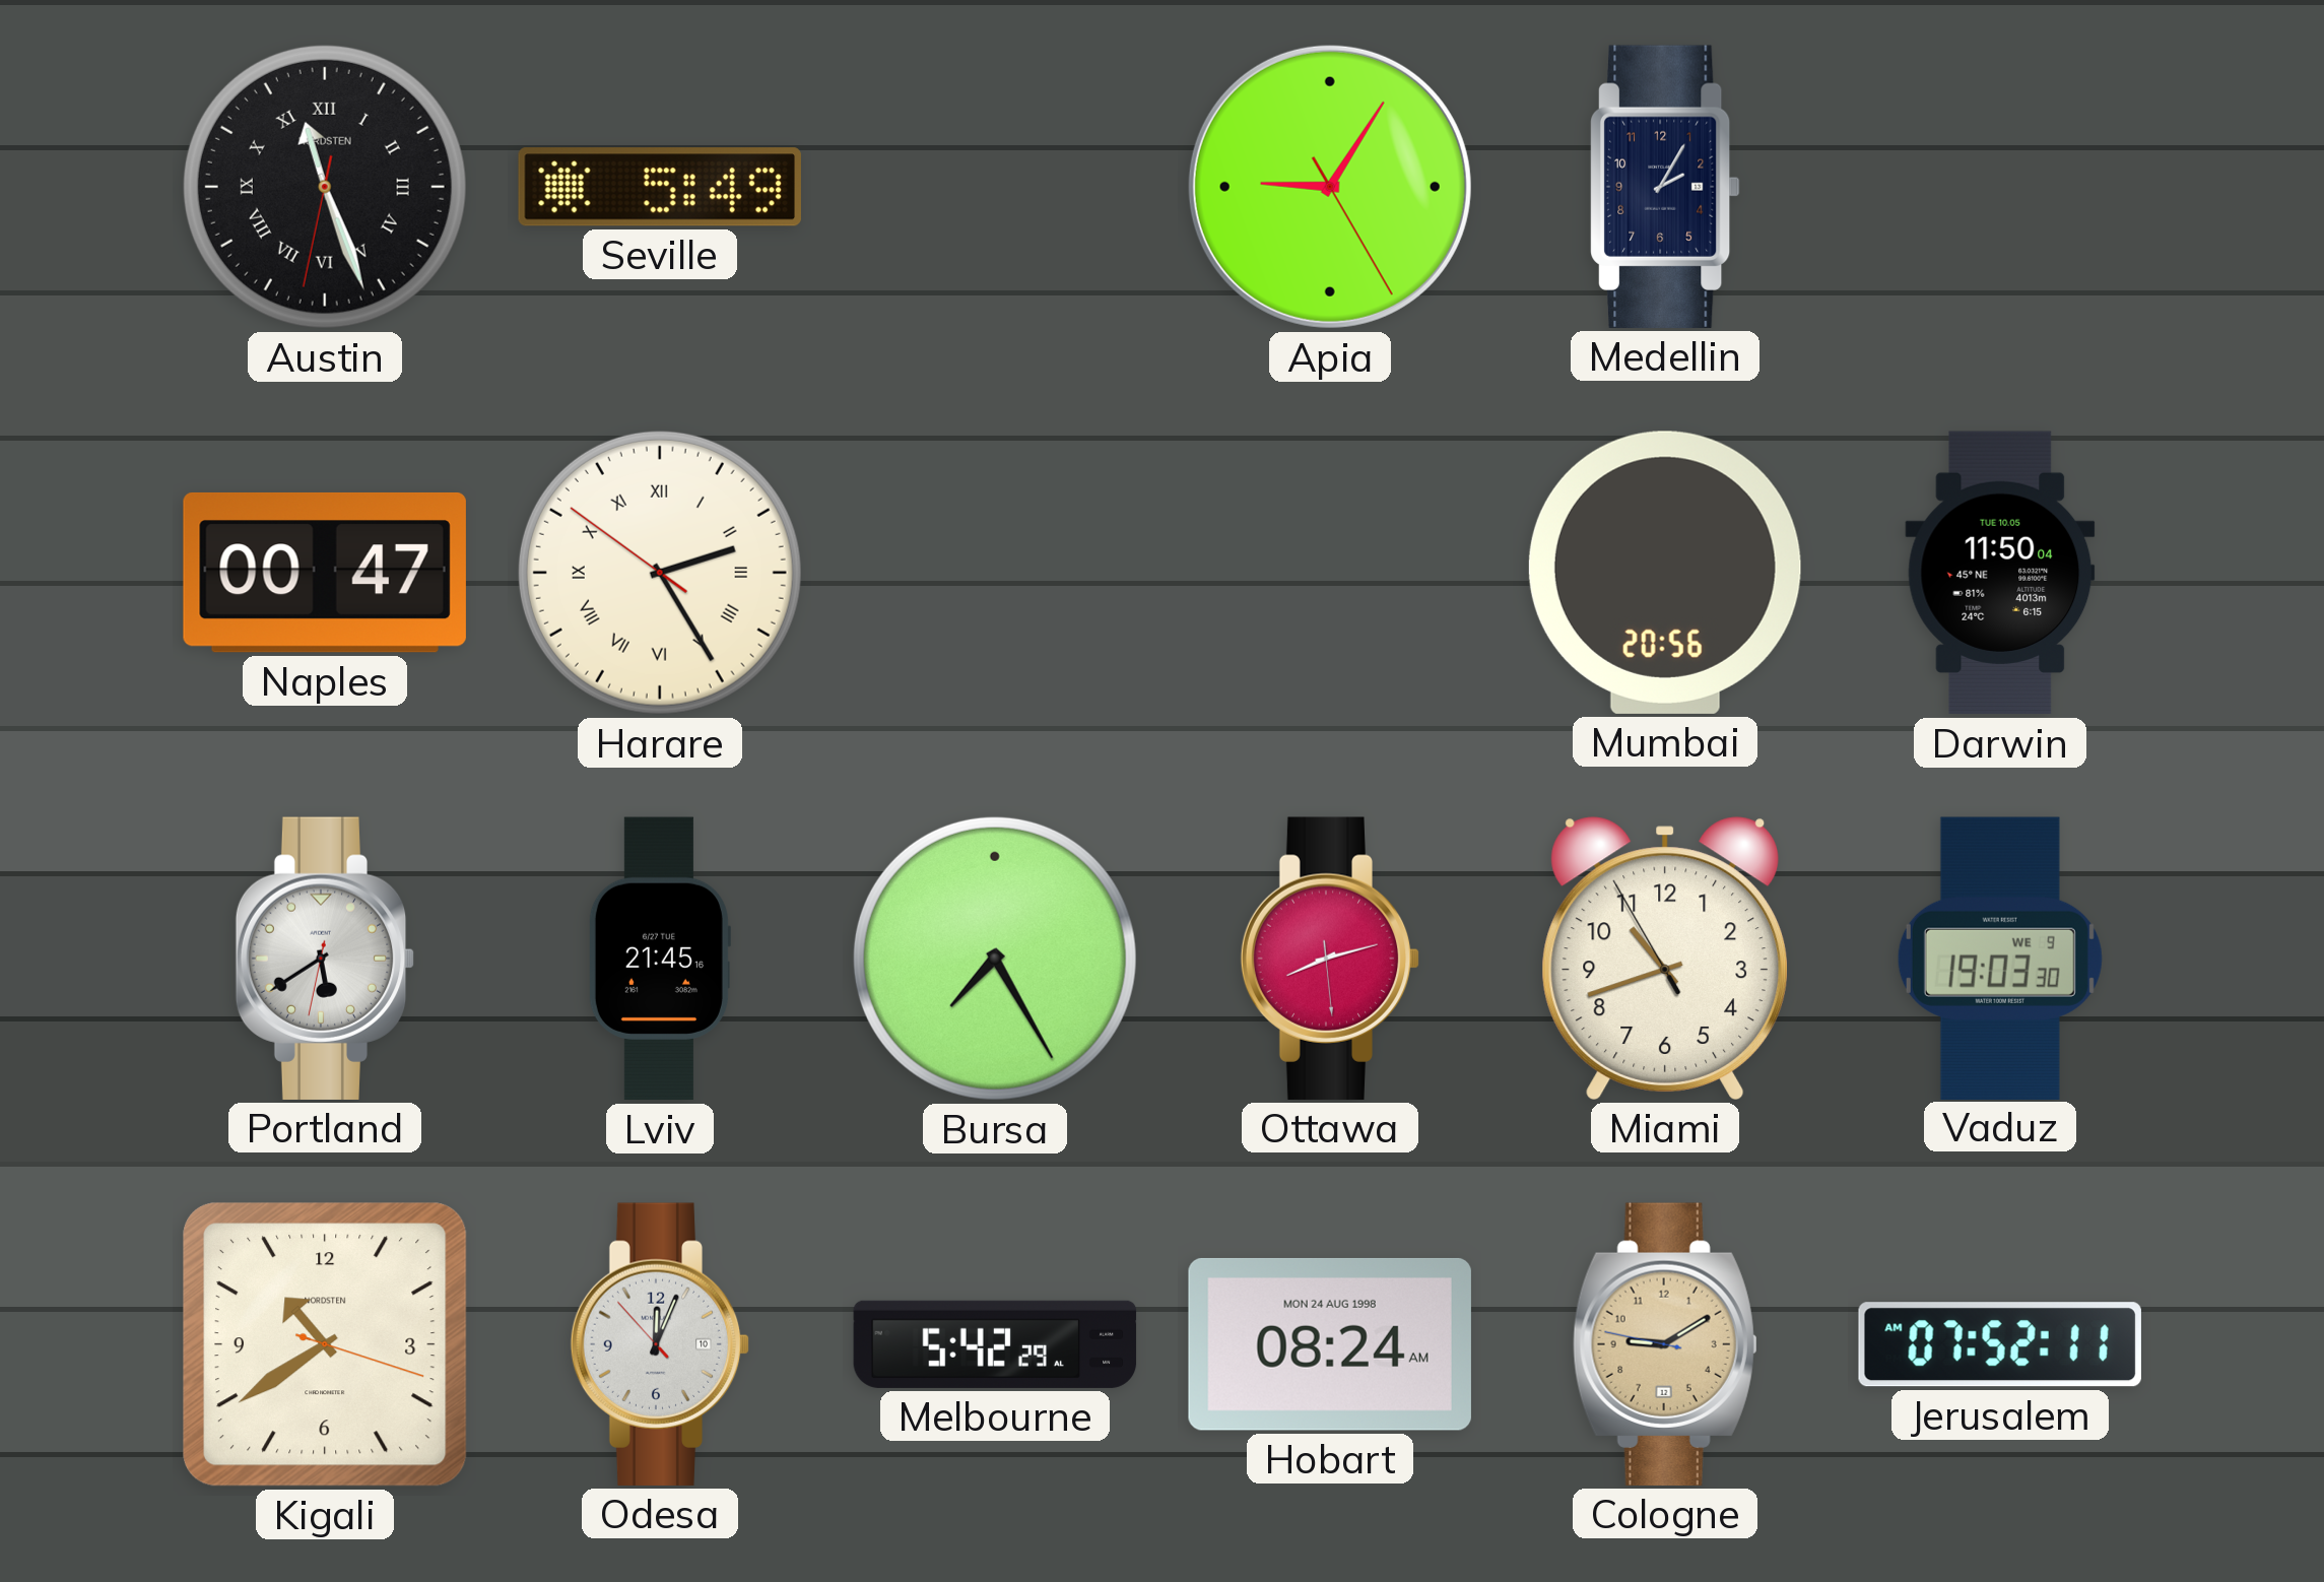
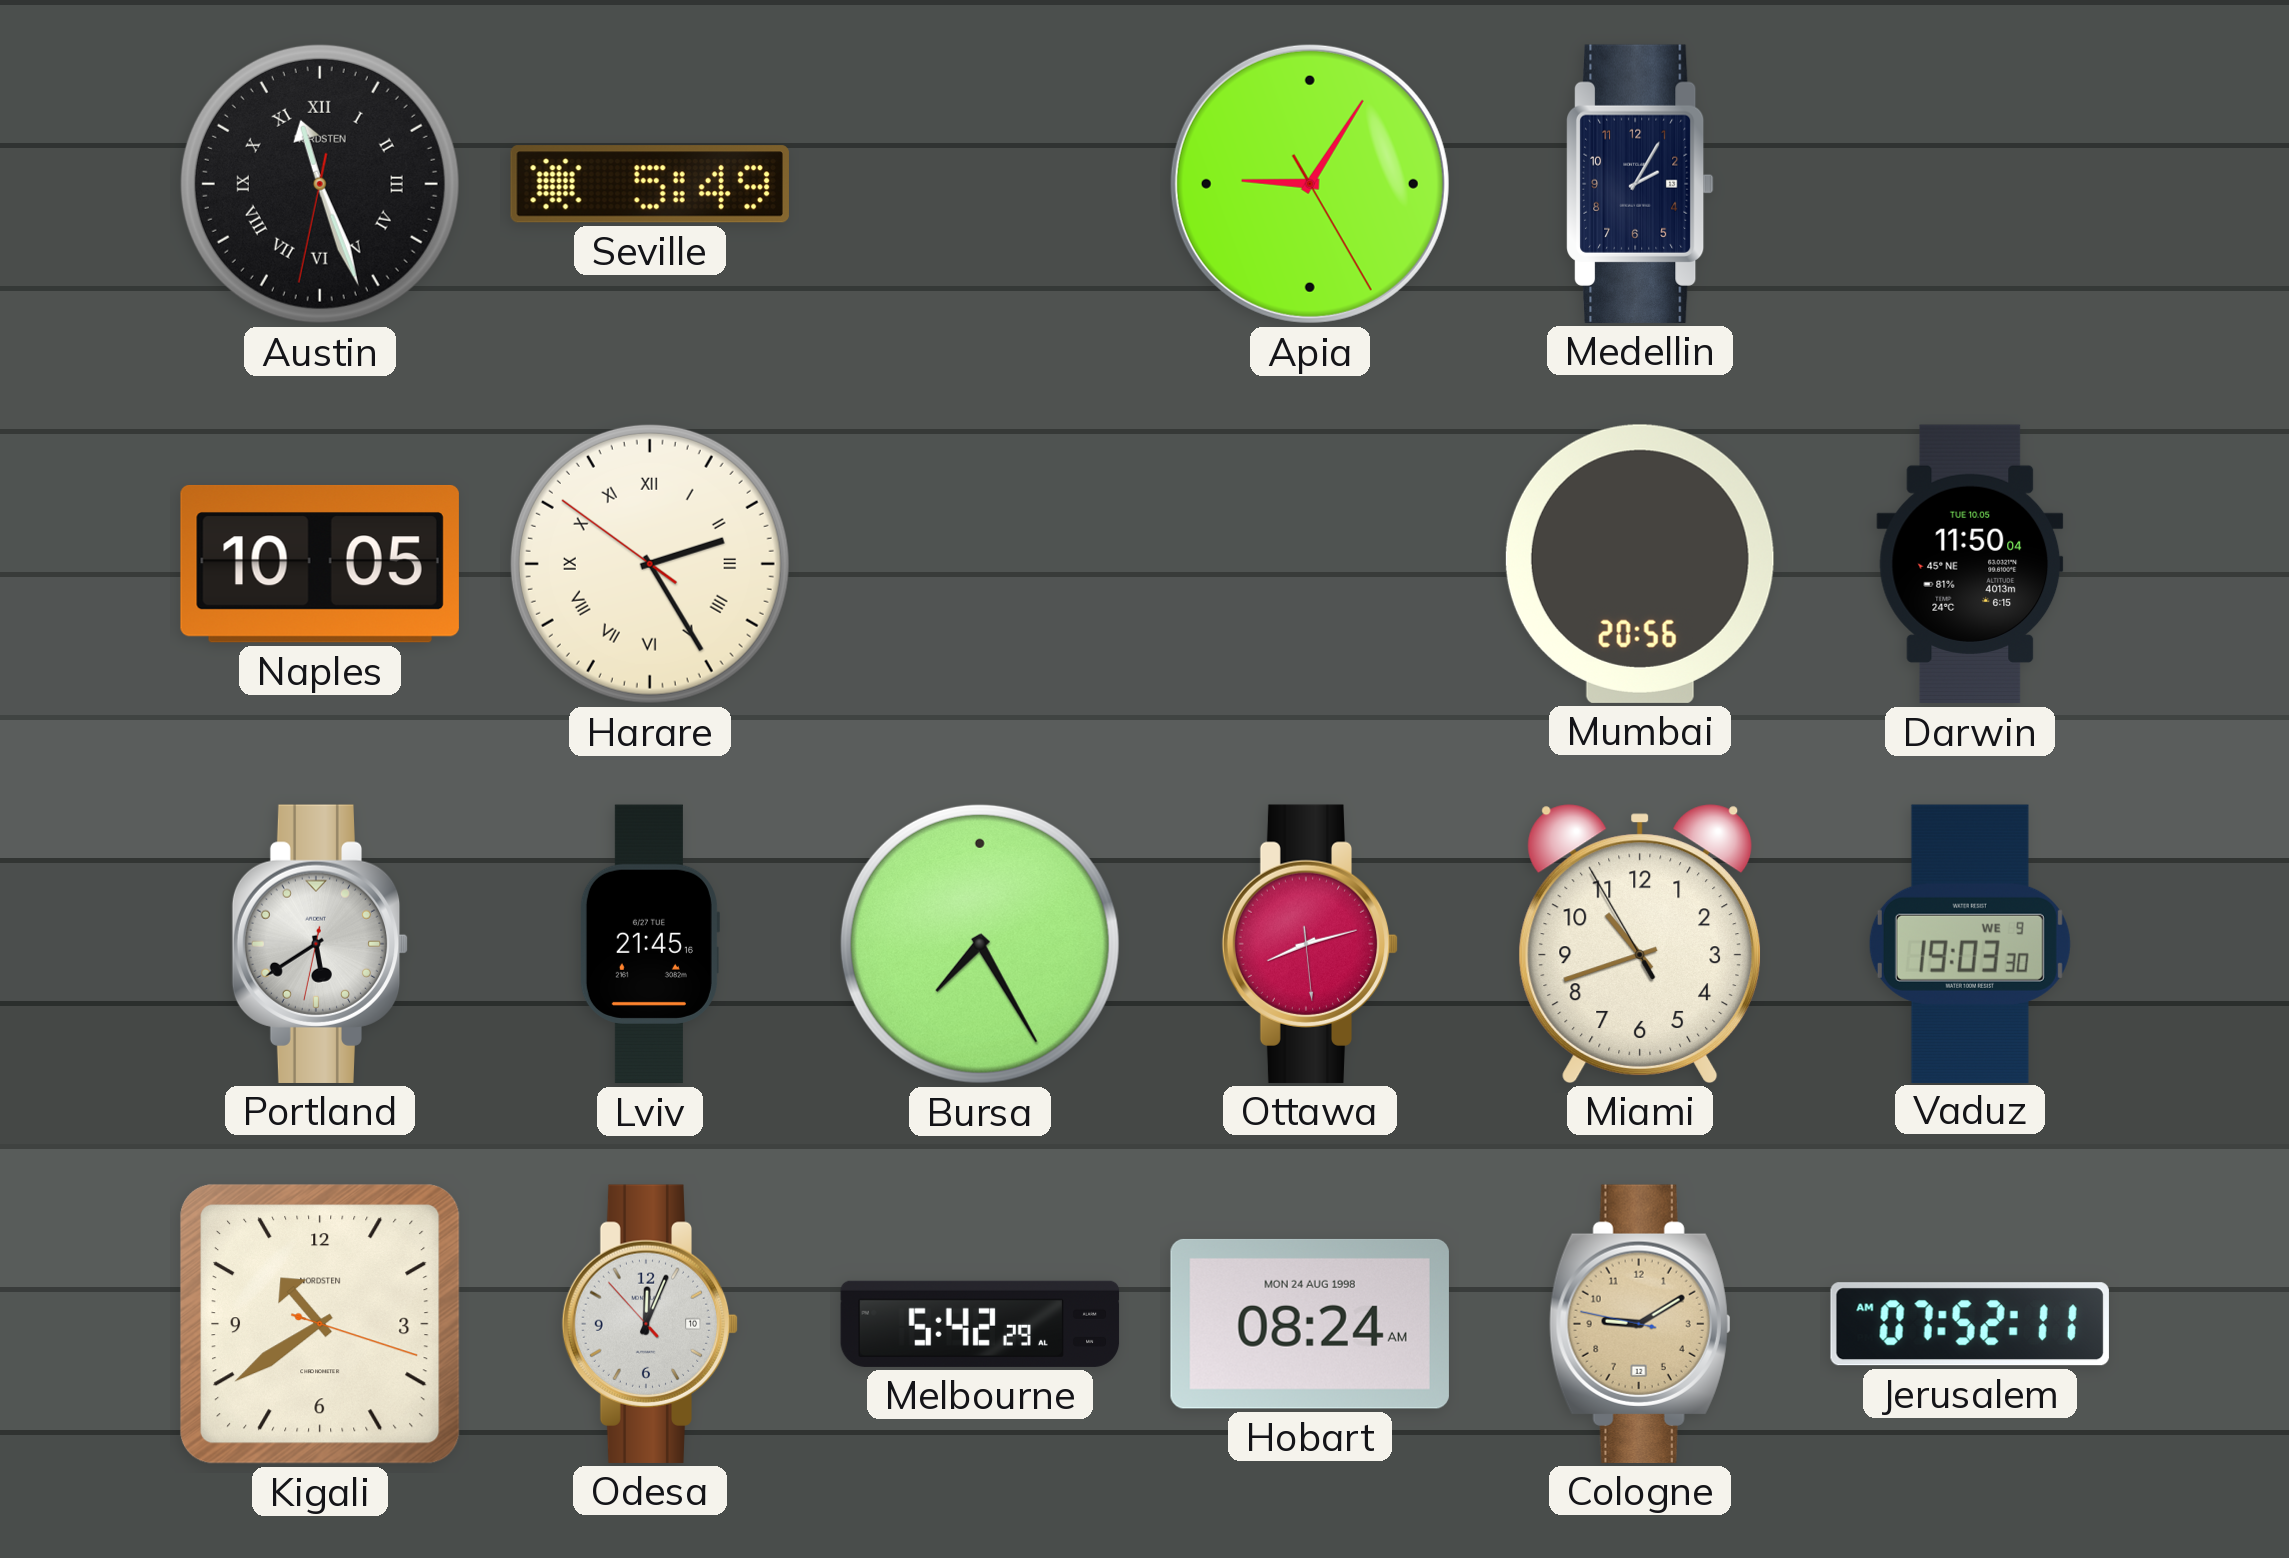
Naples: 00:47 -> 10:05
